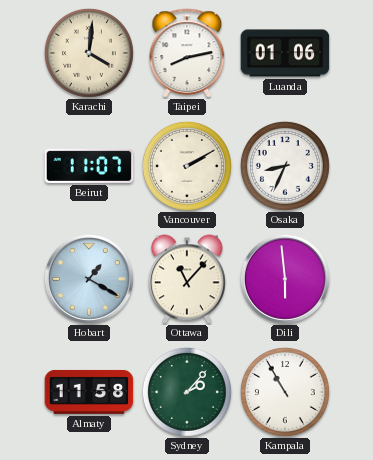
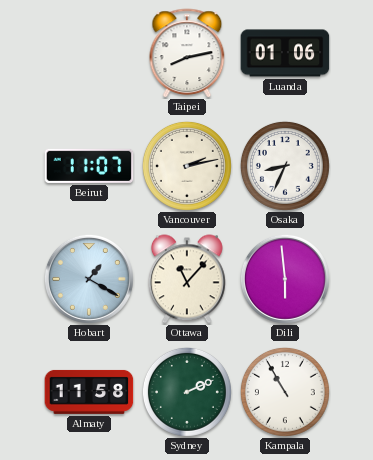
Karachi: 4:01 -> none
Vancouver: 2:10 -> 2:13
Sydney: 2:07 -> 2:11
